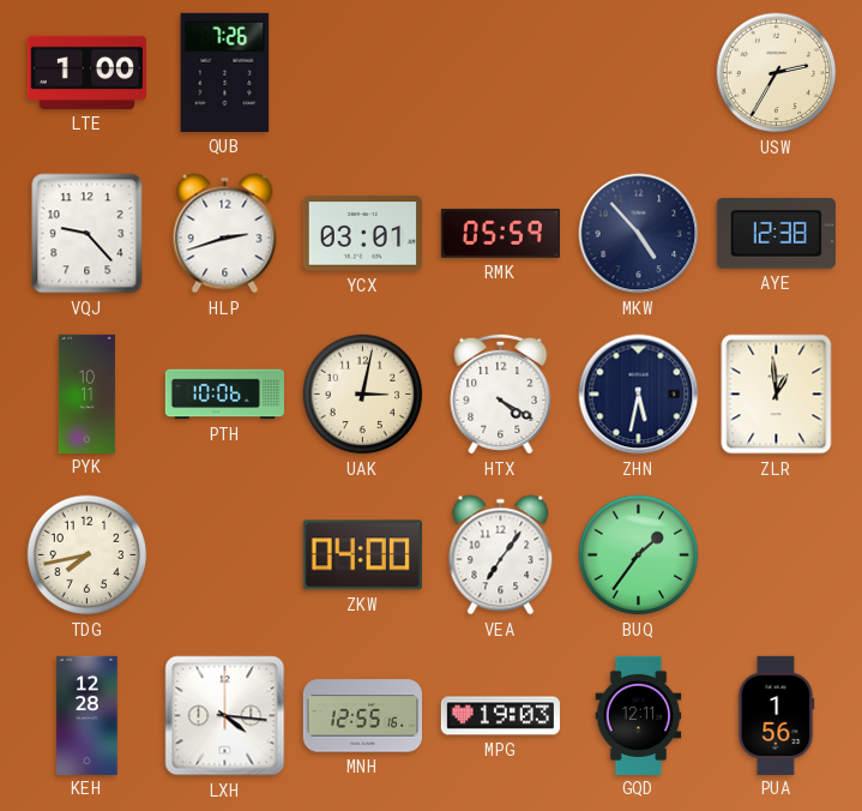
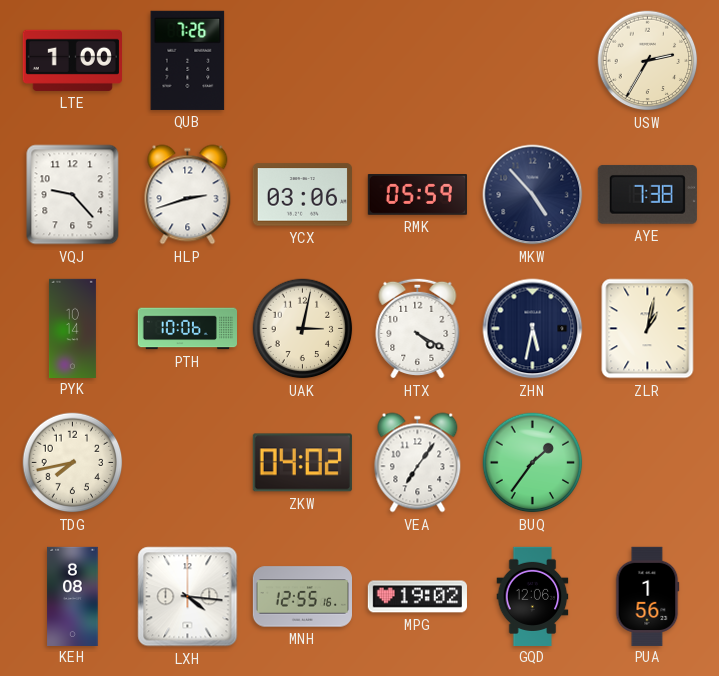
YCX: 03:01 -> 03:06
AYE: 12:38 -> 7:38
PYK: 10:11 -> 10:14
ZLR: 12:59 -> 1:02
ZKW: 04:00 -> 04:02
KEH: 12:28 -> 8:08
MPG: 19:03 -> 19:02
GQD: 12:11 -> 12:06
